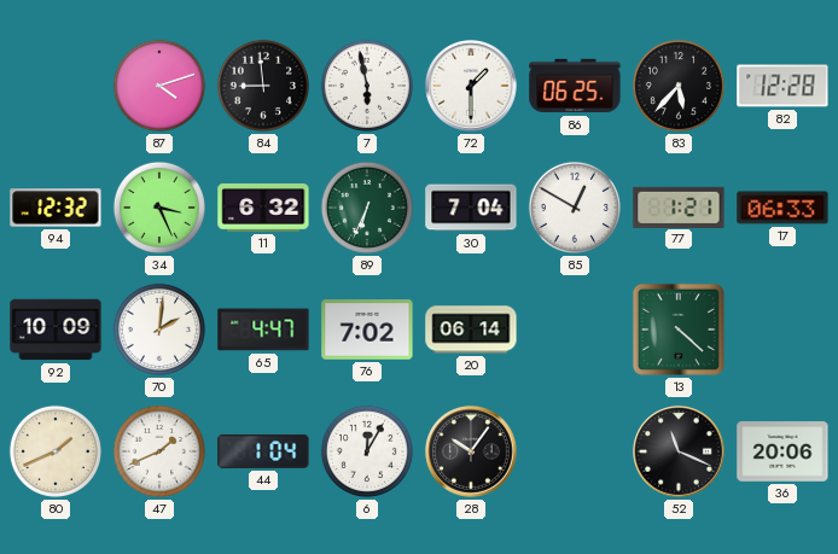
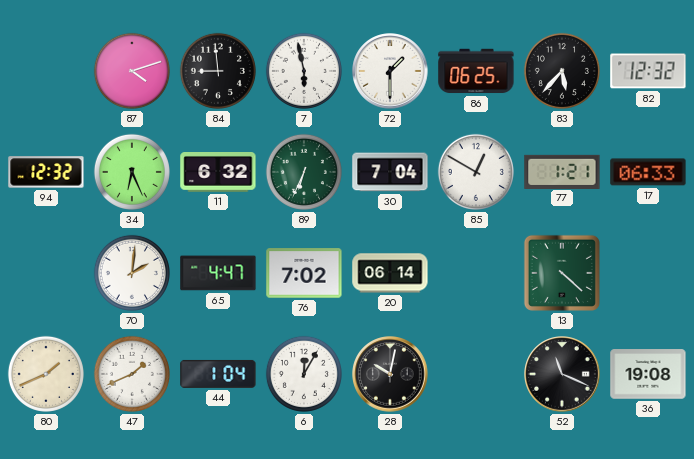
82: 12:28 -> 12:32
34: 3:26 -> 6:26
92: 10:09 -> none
28: 10:06 -> 10:02
36: 20:06 -> 19:08
